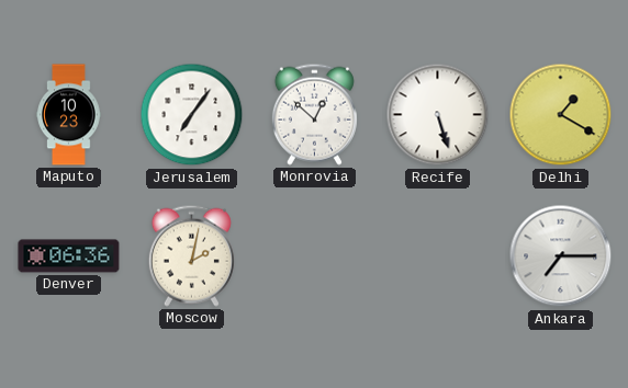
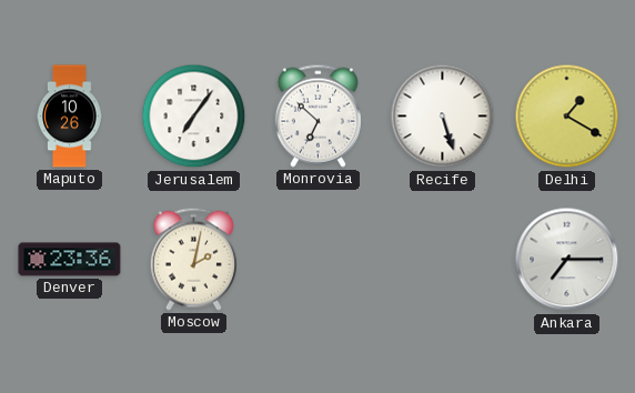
Maputo: 10:23 -> 10:26
Monrovia: 12:52 -> 6:52
Denver: 06:36 -> 23:36
